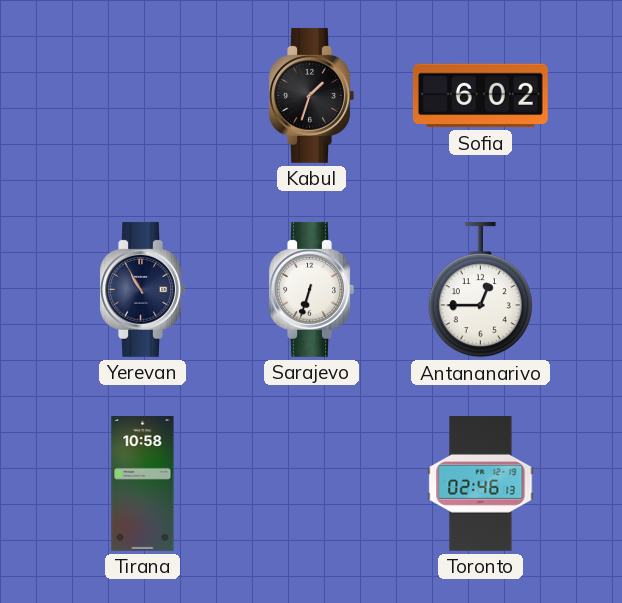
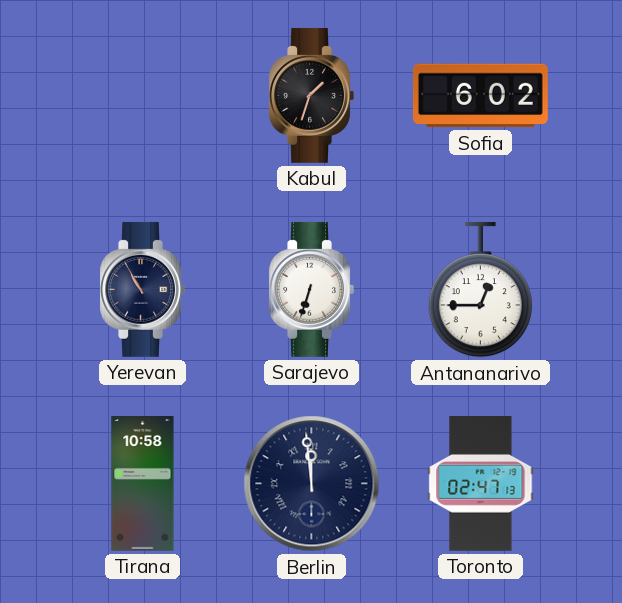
Berlin: none -> 11:59
Toronto: 02:46 -> 02:47
